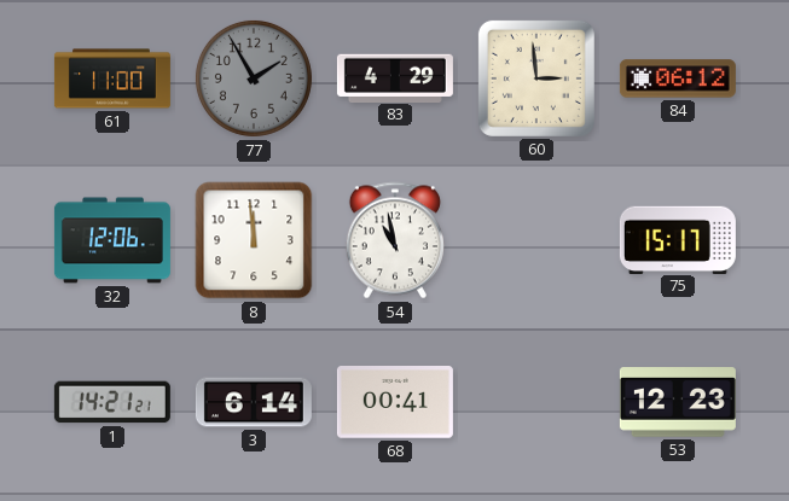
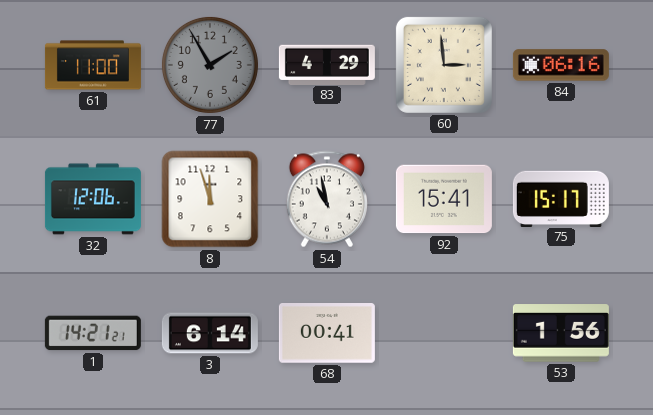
84: 06:12 -> 06:16
8: 11:59 -> 11:57
92: none -> 15:41
53: 12:23 -> 1:56
